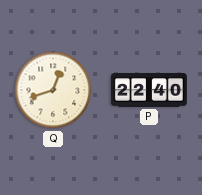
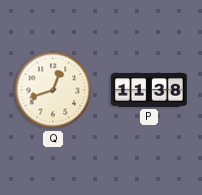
P: 22:40 -> 11:38
